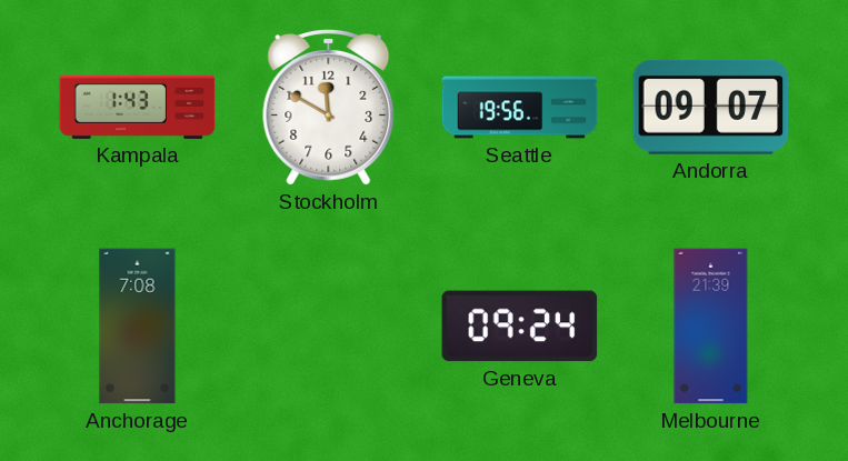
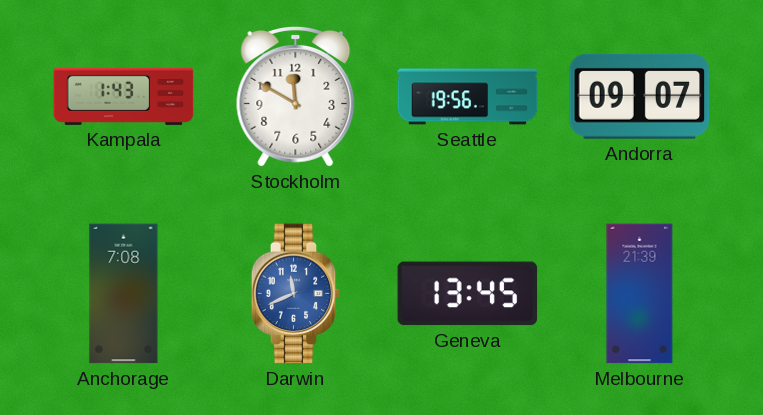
Darwin: none -> 11:41
Geneva: 09:24 -> 13:45
